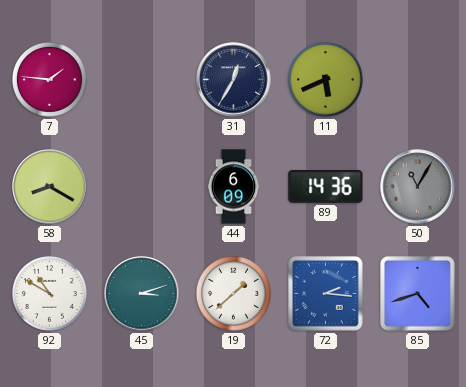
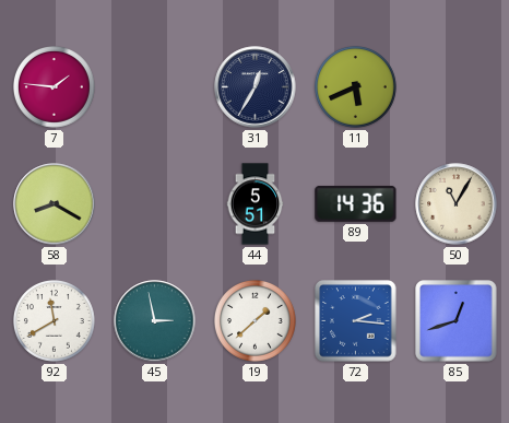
44: 6:09 -> 5:51
50 dial: grey -> cream
92: 10:50 -> 11:40
45: 3:12 -> 2:58
85: 4:42 -> 12:42
